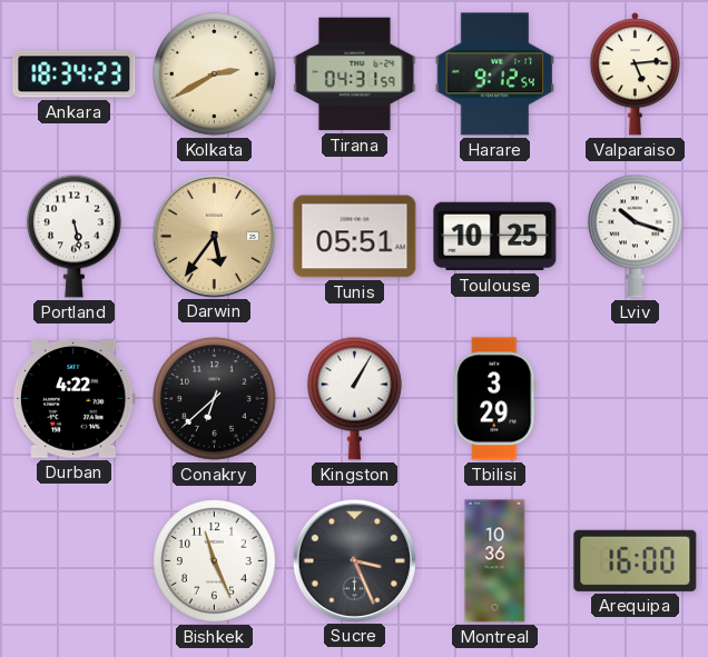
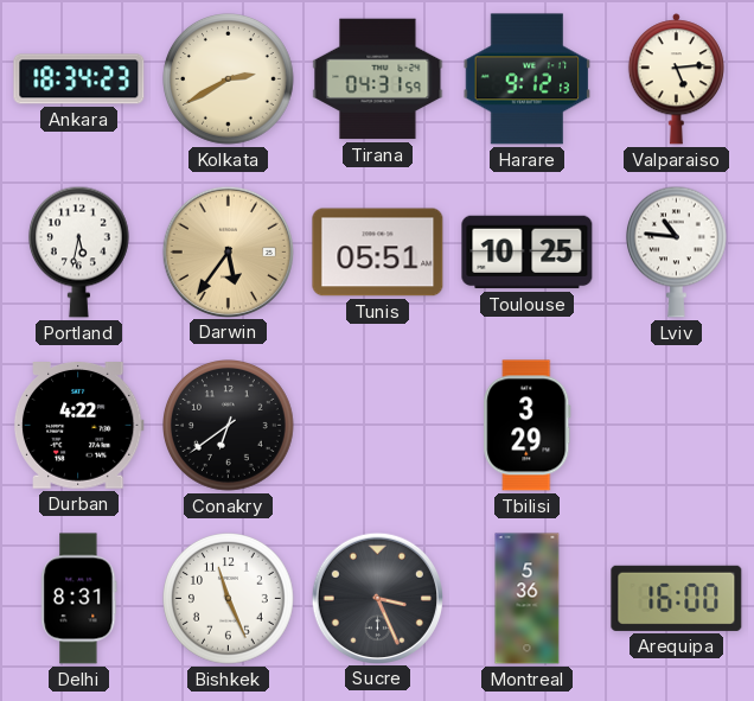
Harare: 9:12:54 -> 9:12:13
Portland: 5:28 -> 5:32
Lviv: 10:18 -> 10:46
Conakry: 6:38 -> 6:39
Kingston: 1:05 -> none
Delhi: none -> 8:31
Montreal: 10:36 -> 5:36
